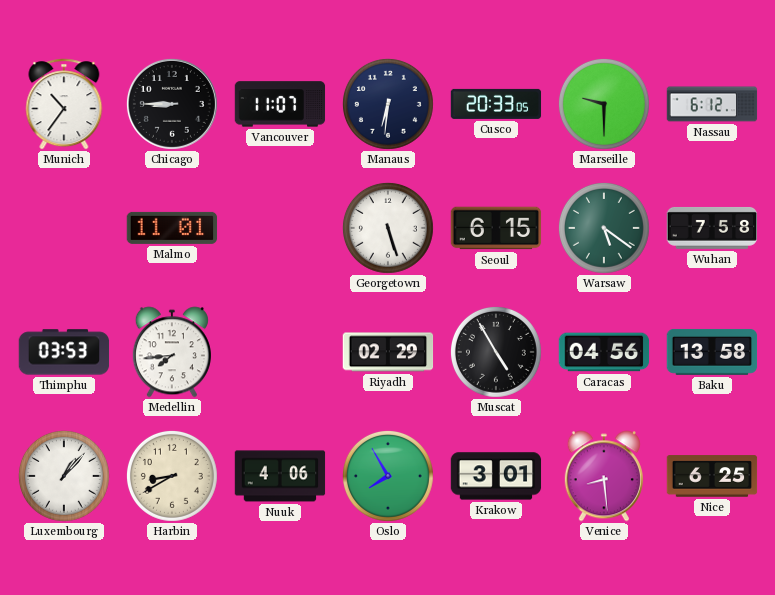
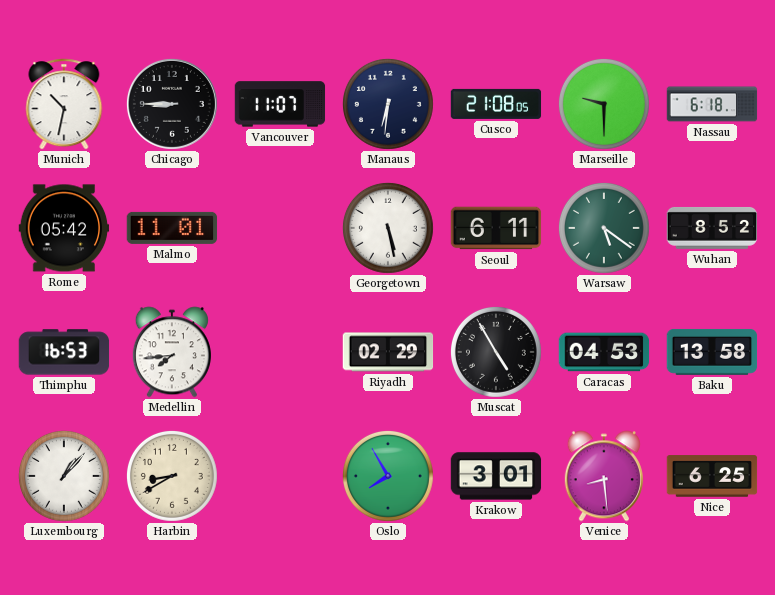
Munich: 10:36 -> 10:32
Cusco: 20:33 -> 21:08
Nassau: 6:12 -> 6:18
Rome: none -> 05:42
Georgetown: 5:27 -> 5:28
Seoul: 6:15 -> 6:11
Wuhan: 7:58 -> 8:52
Thimphu: 03:53 -> 16:53
Caracas: 04:56 -> 04:53
Nuuk: 4:06 -> none
